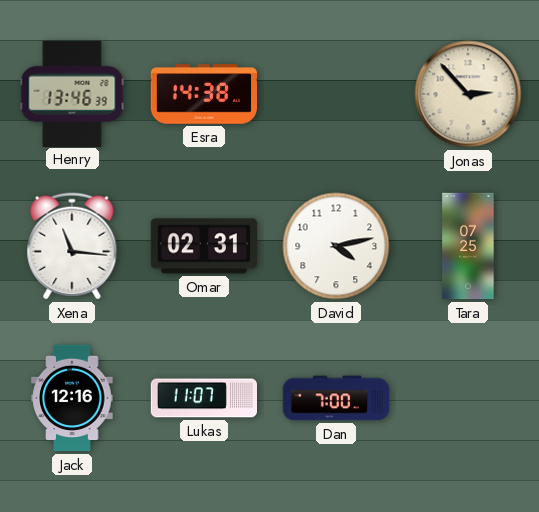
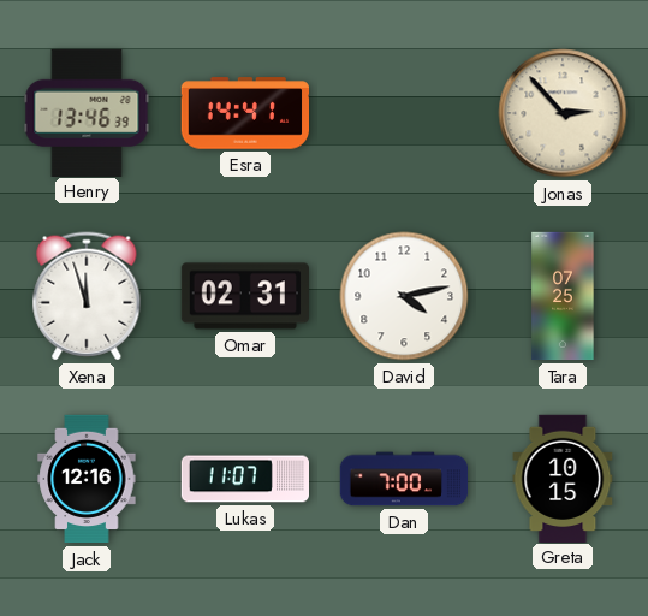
Esra: 14:38 -> 14:41
Xena: 11:16 -> 11:57
Greta: none -> 10:15
